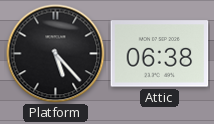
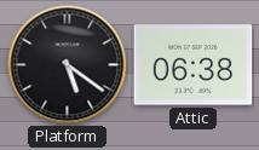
Platform: 5:23 -> 5:21
